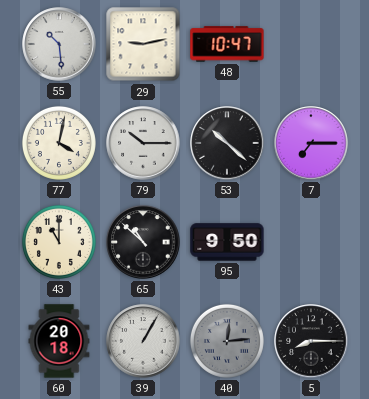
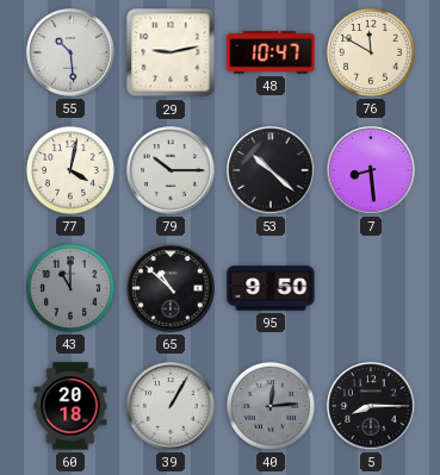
76: none -> 11:50
7: 7:15 -> 8:29
43 dial: cream -> grey
